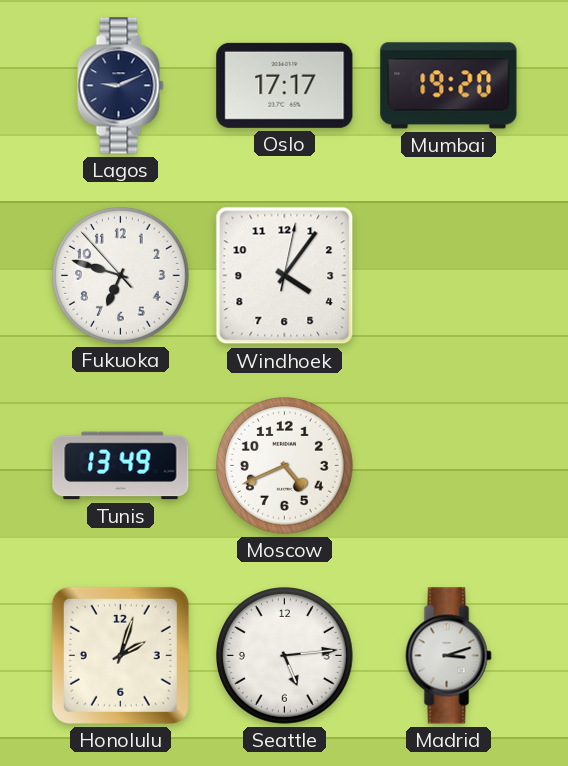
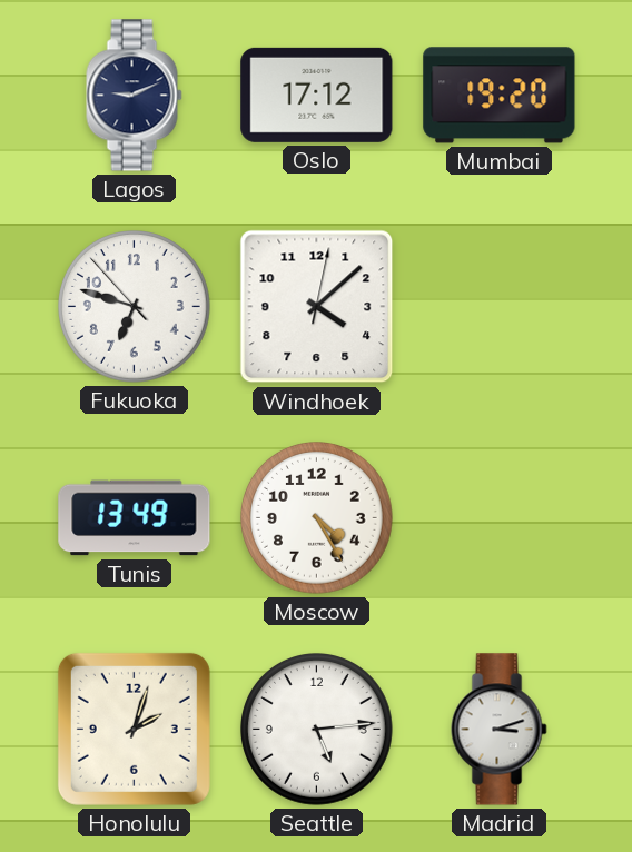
Oslo: 17:17 -> 17:12
Windhoek: 4:06 -> 4:08
Moscow: 4:41 -> 4:25
